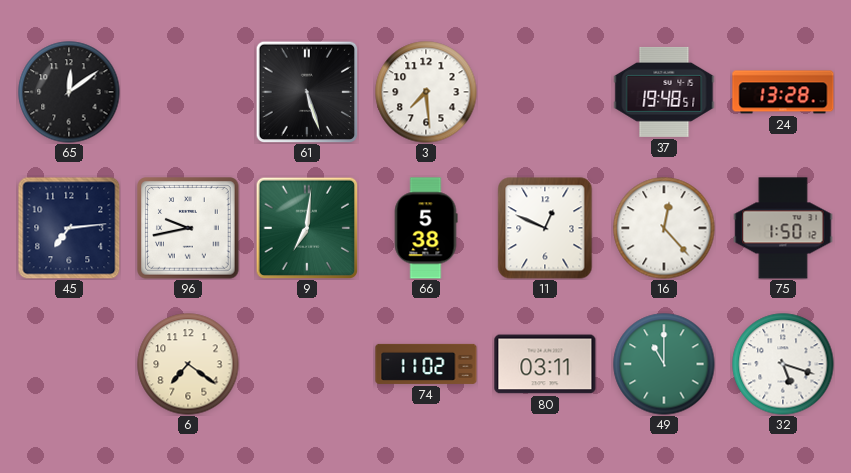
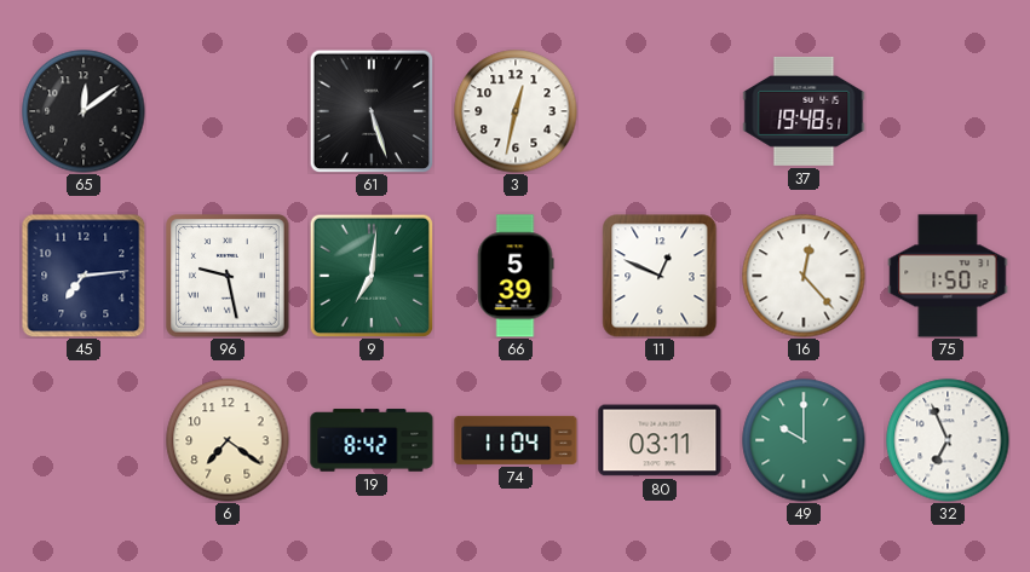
3: 7:29 -> 12:32
24: 13:28 -> none
96: 9:43 -> 9:28
66: 5:38 -> 5:39
19: none -> 8:42
74: 11:02 -> 11:04
49: 11:00 -> 10:00
32: 5:18 -> 6:56
